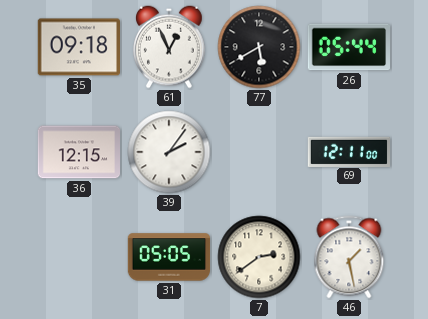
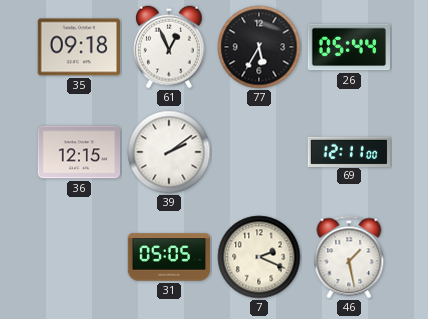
77: 5:40 -> 5:35
39: 2:06 -> 2:09
7: 2:39 -> 2:19
